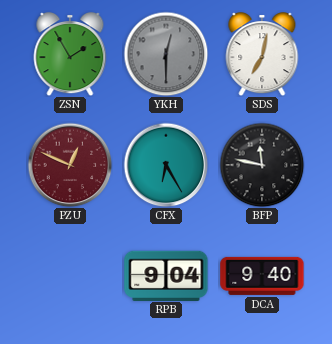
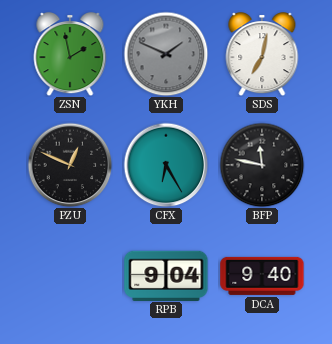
ZSN: 1:55 -> 1:58
YKH: 12:30 -> 1:49
PZU dial: burgundy -> black
